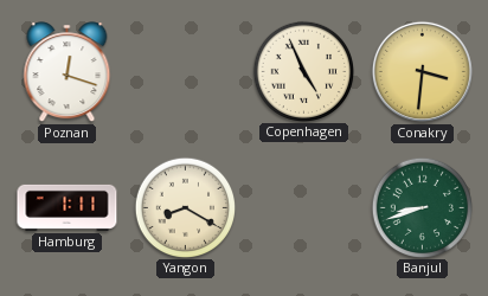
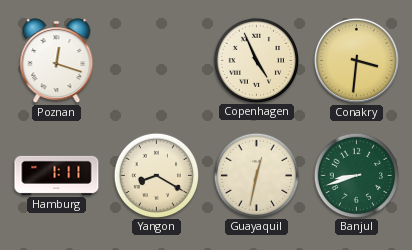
Guayaquil: none -> 12:32
